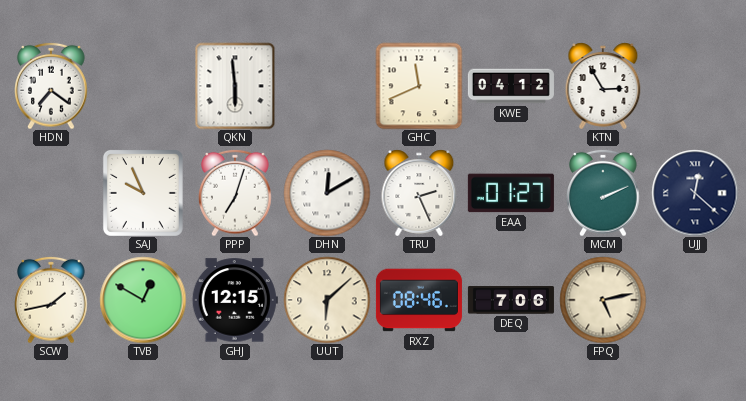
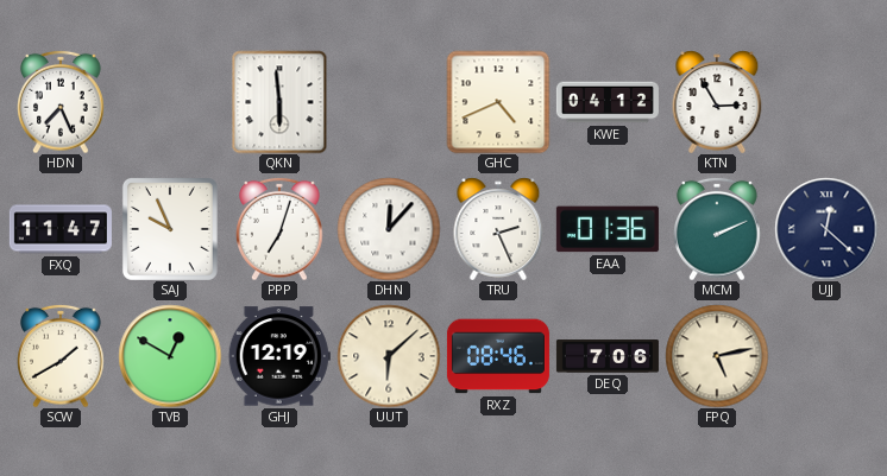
HDN: 7:21 -> 7:26
GHC: 11:41 -> 4:41
FXQ: none -> 11:47
DHN: 12:10 -> 12:07
EAA: 01:27 -> 01:36
SCW: 1:43 -> 1:40
GHJ: 12:15 -> 12:19
